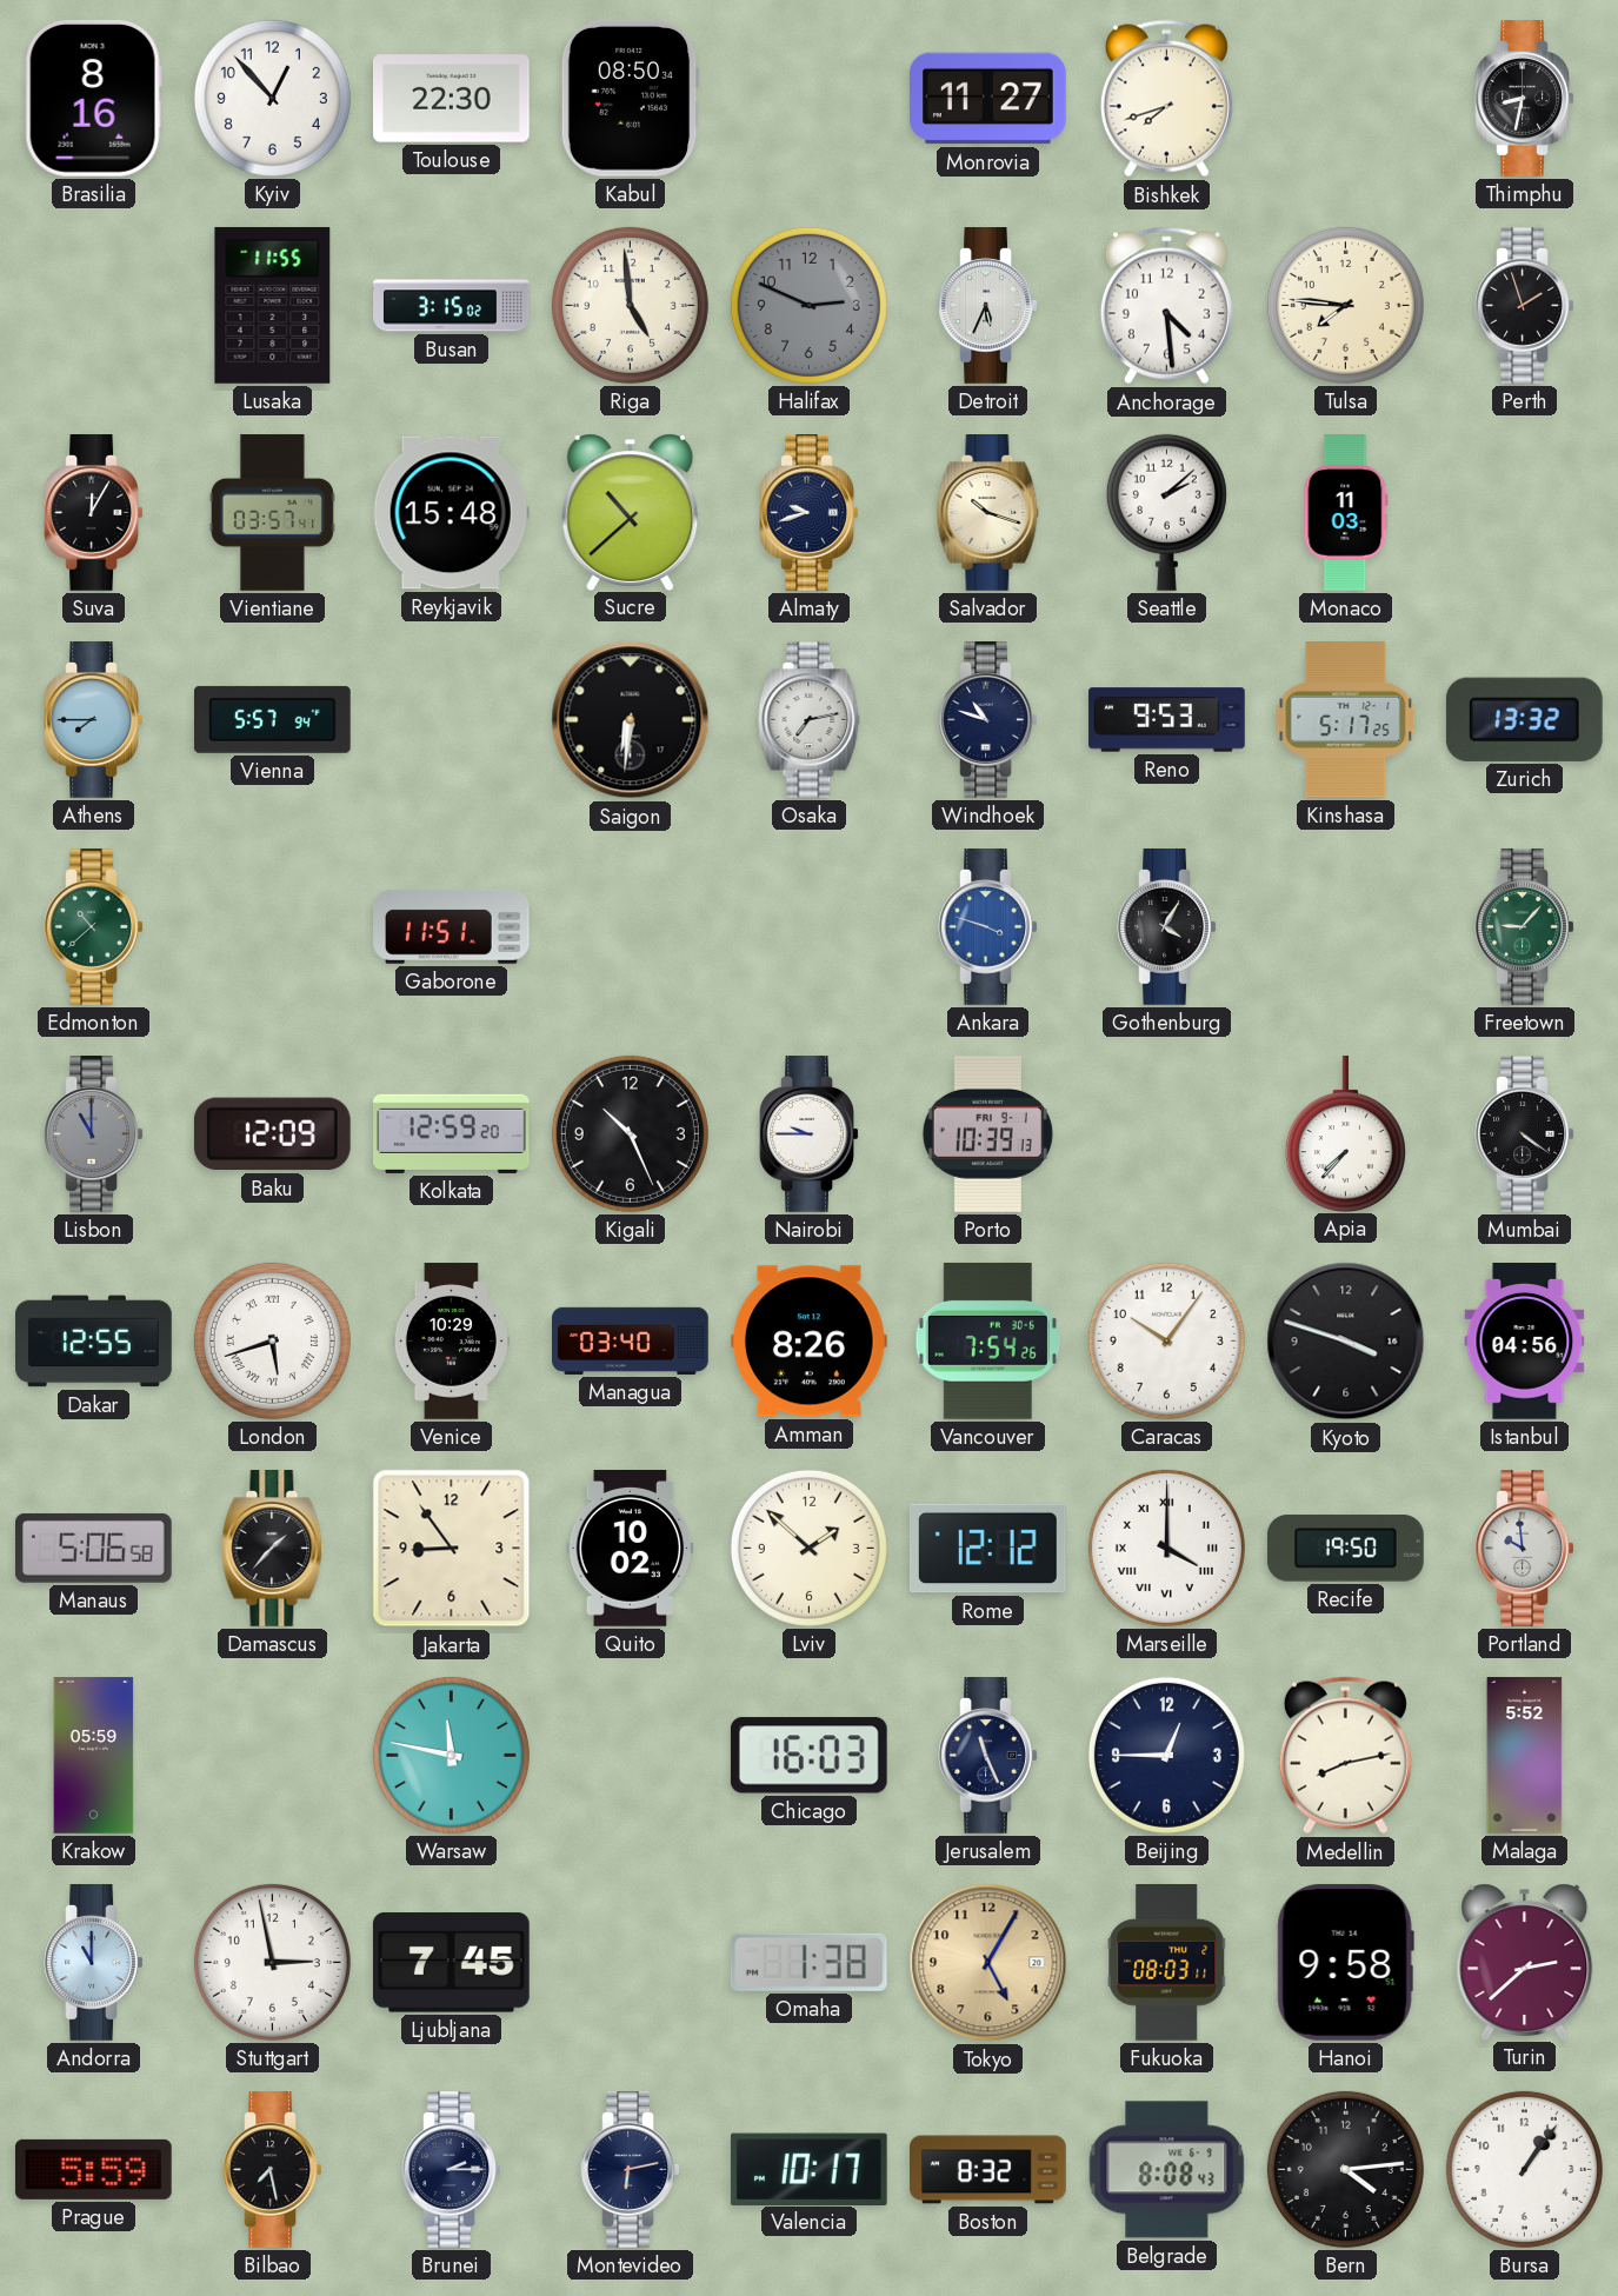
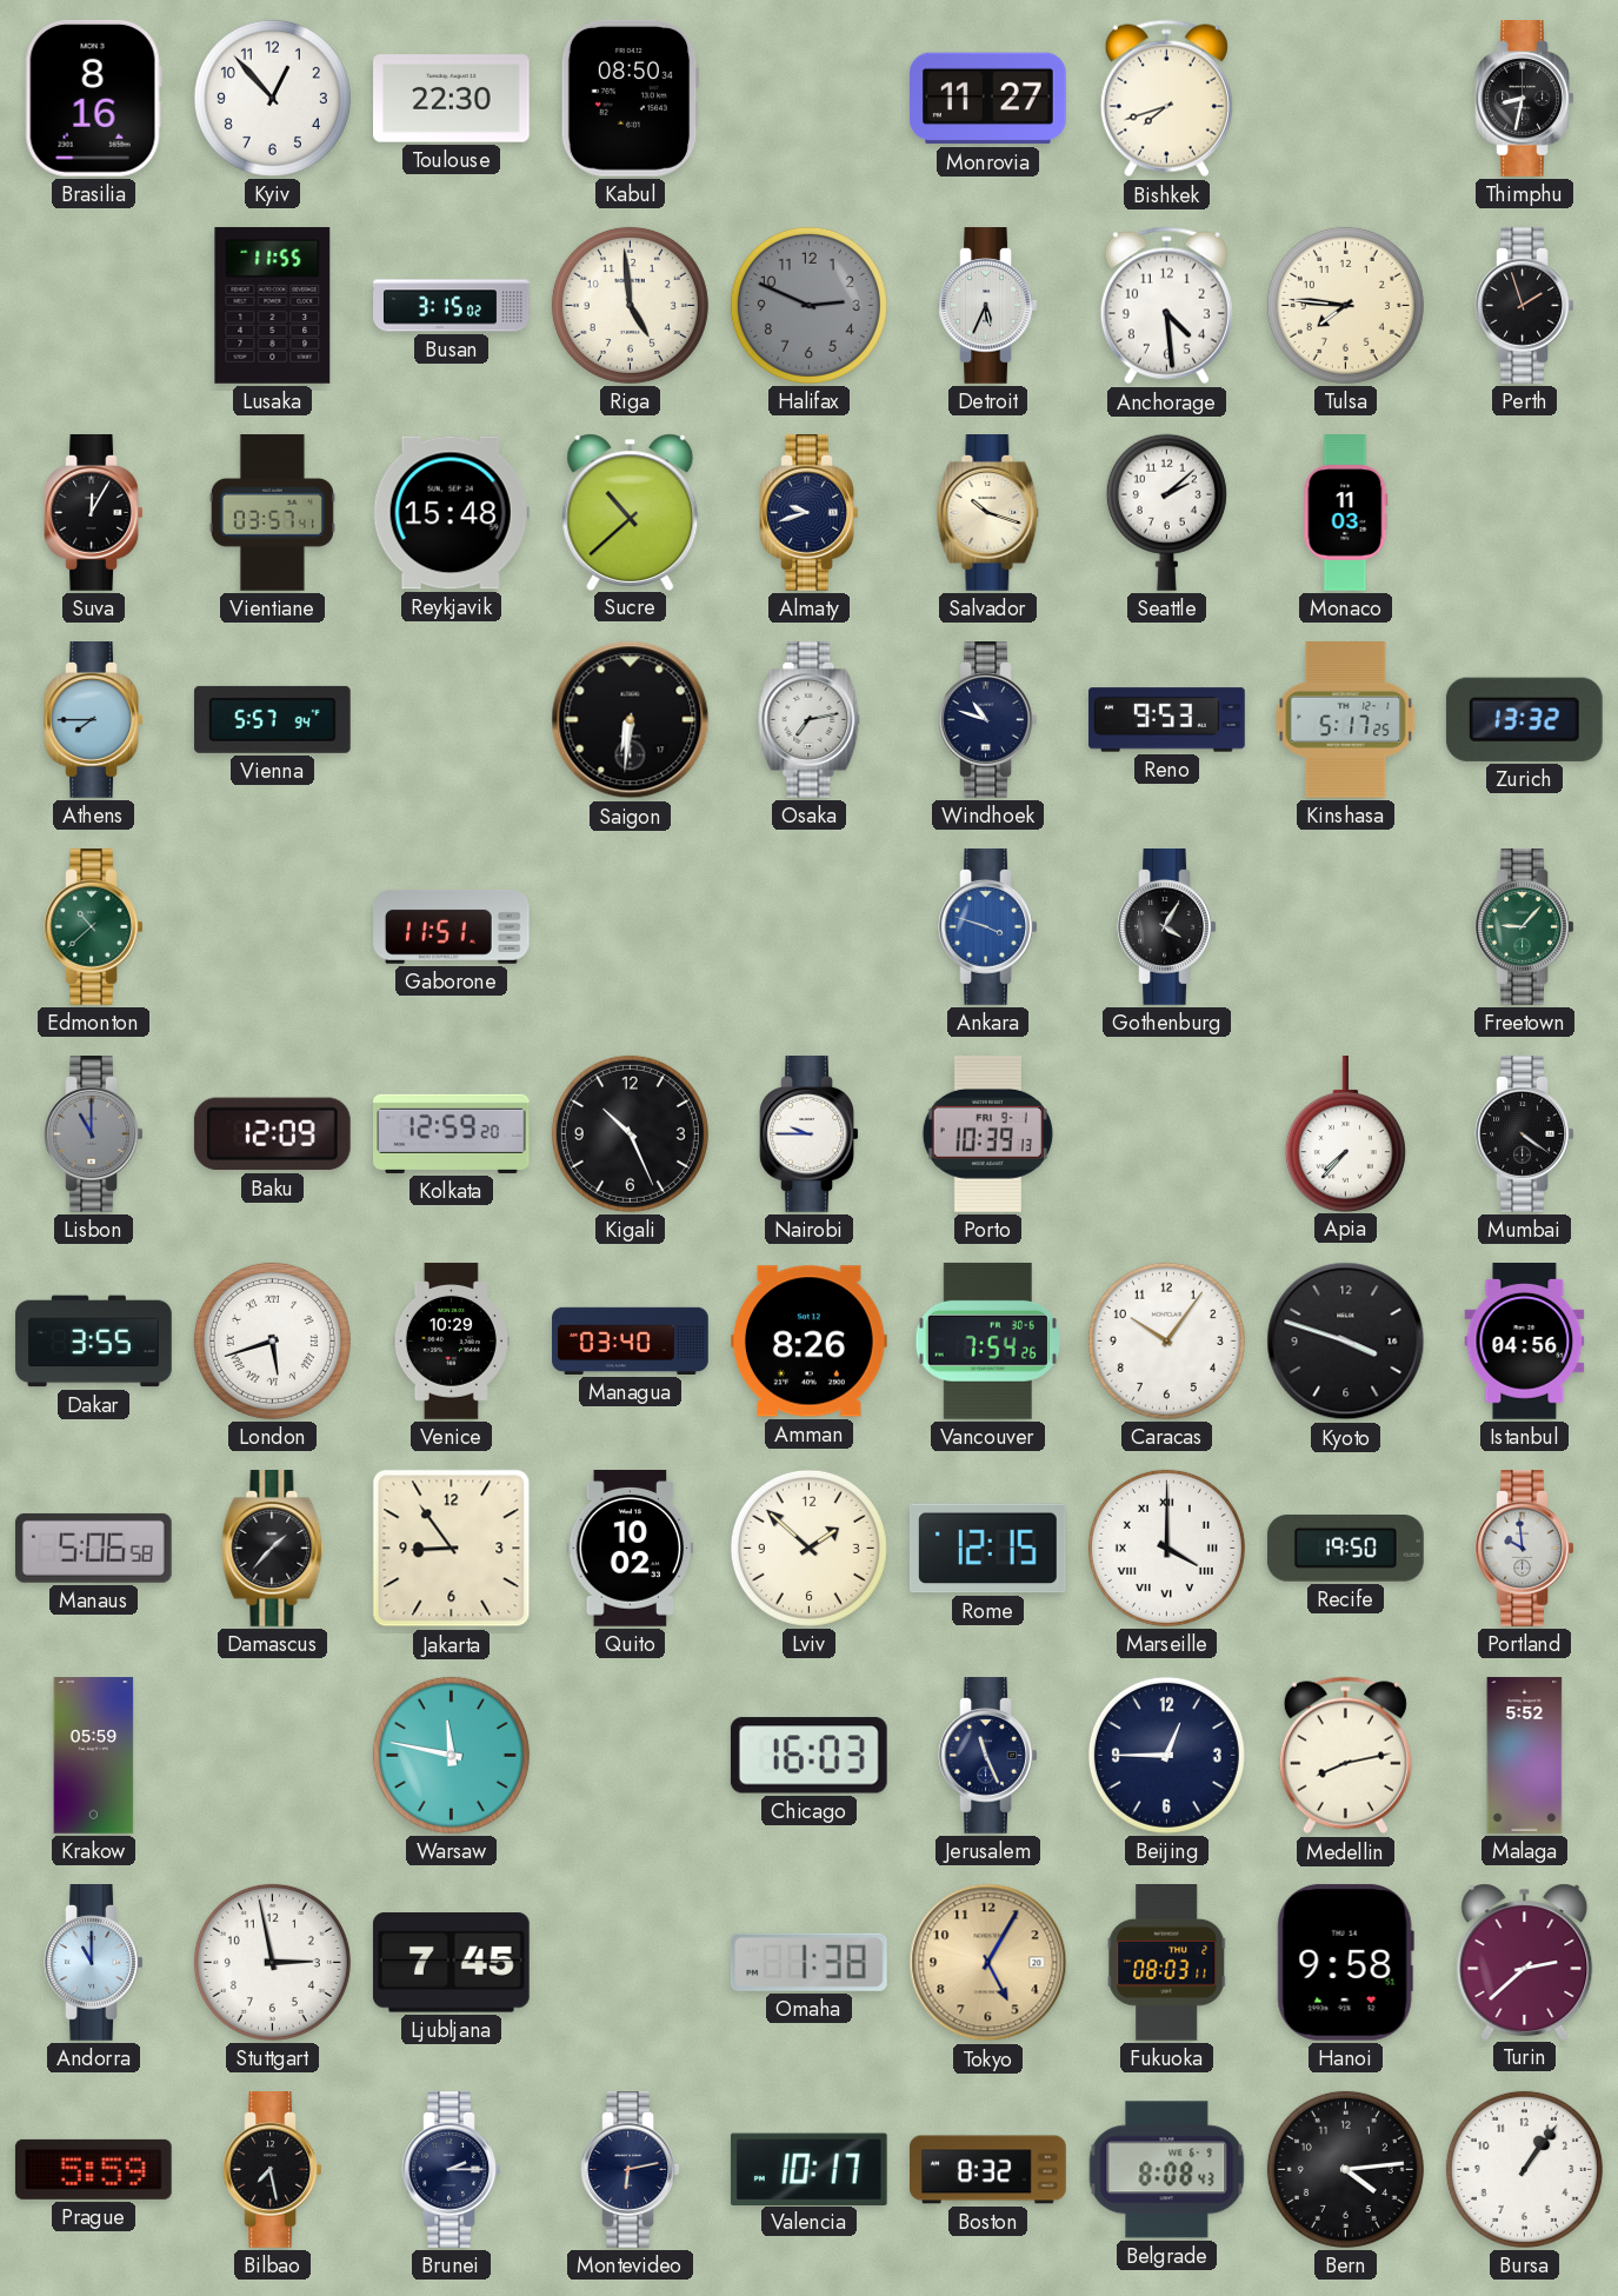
Dakar: 12:55 -> 3:55
Rome: 12:12 -> 12:15
